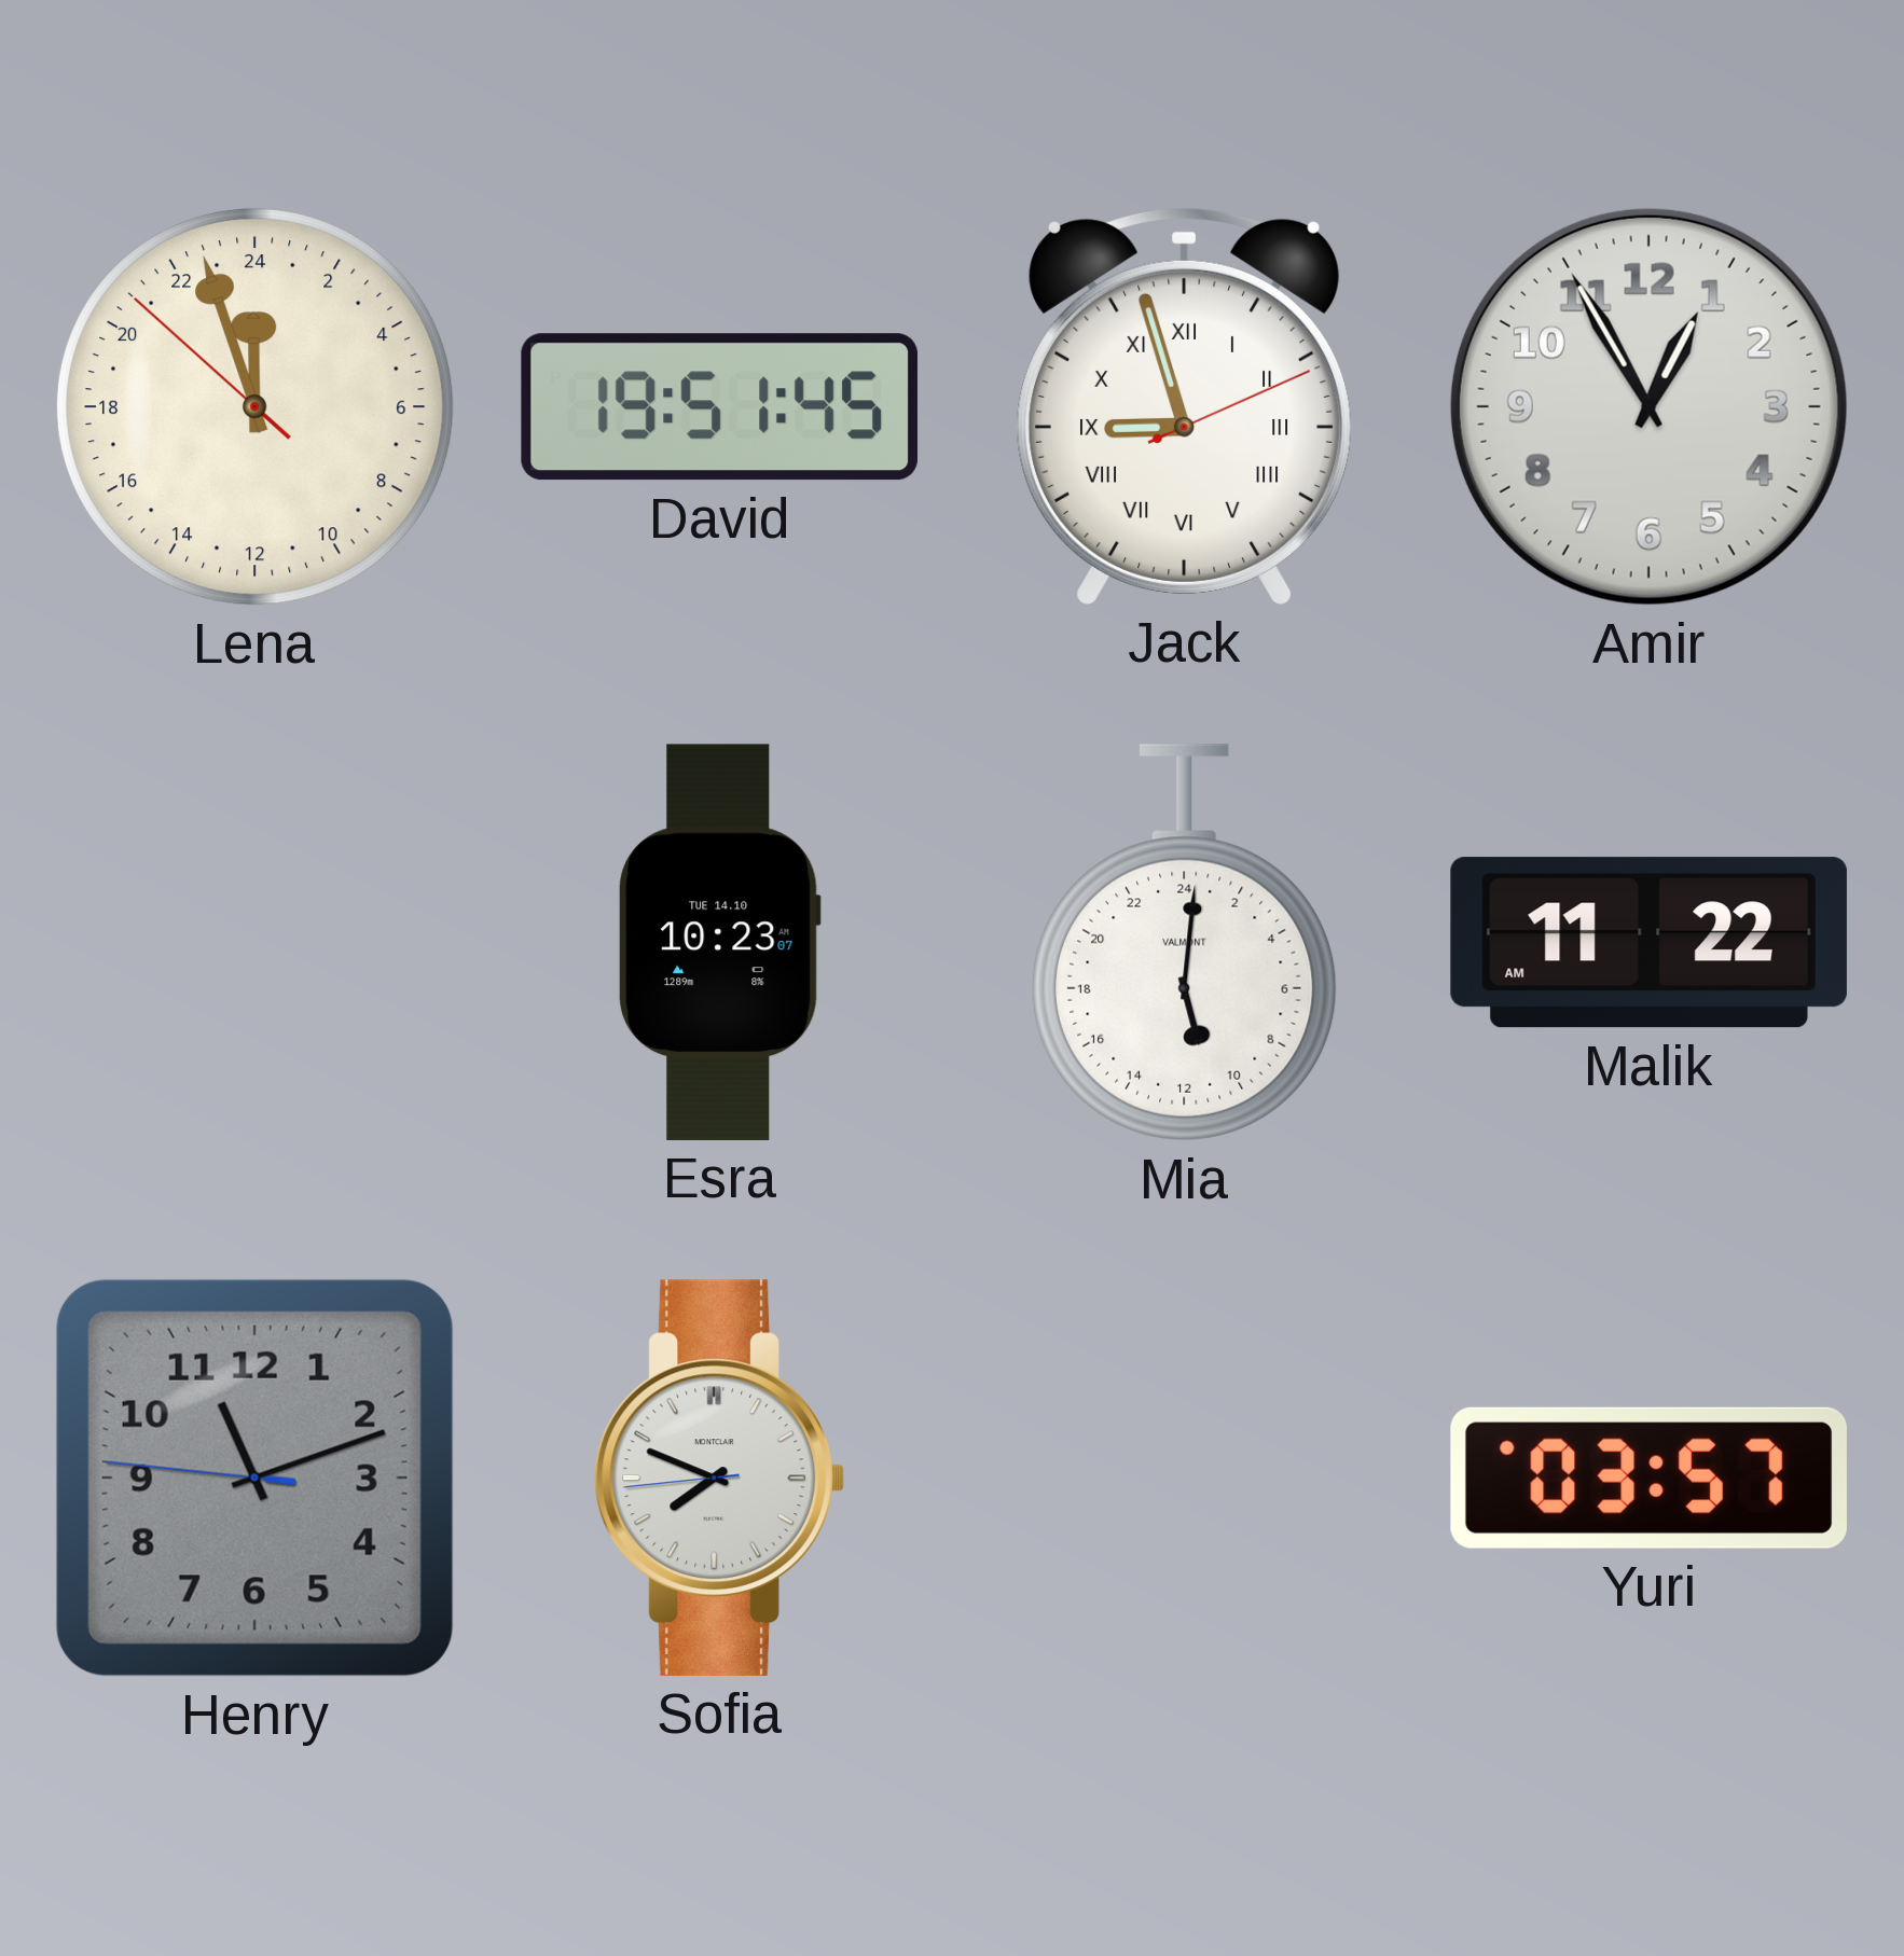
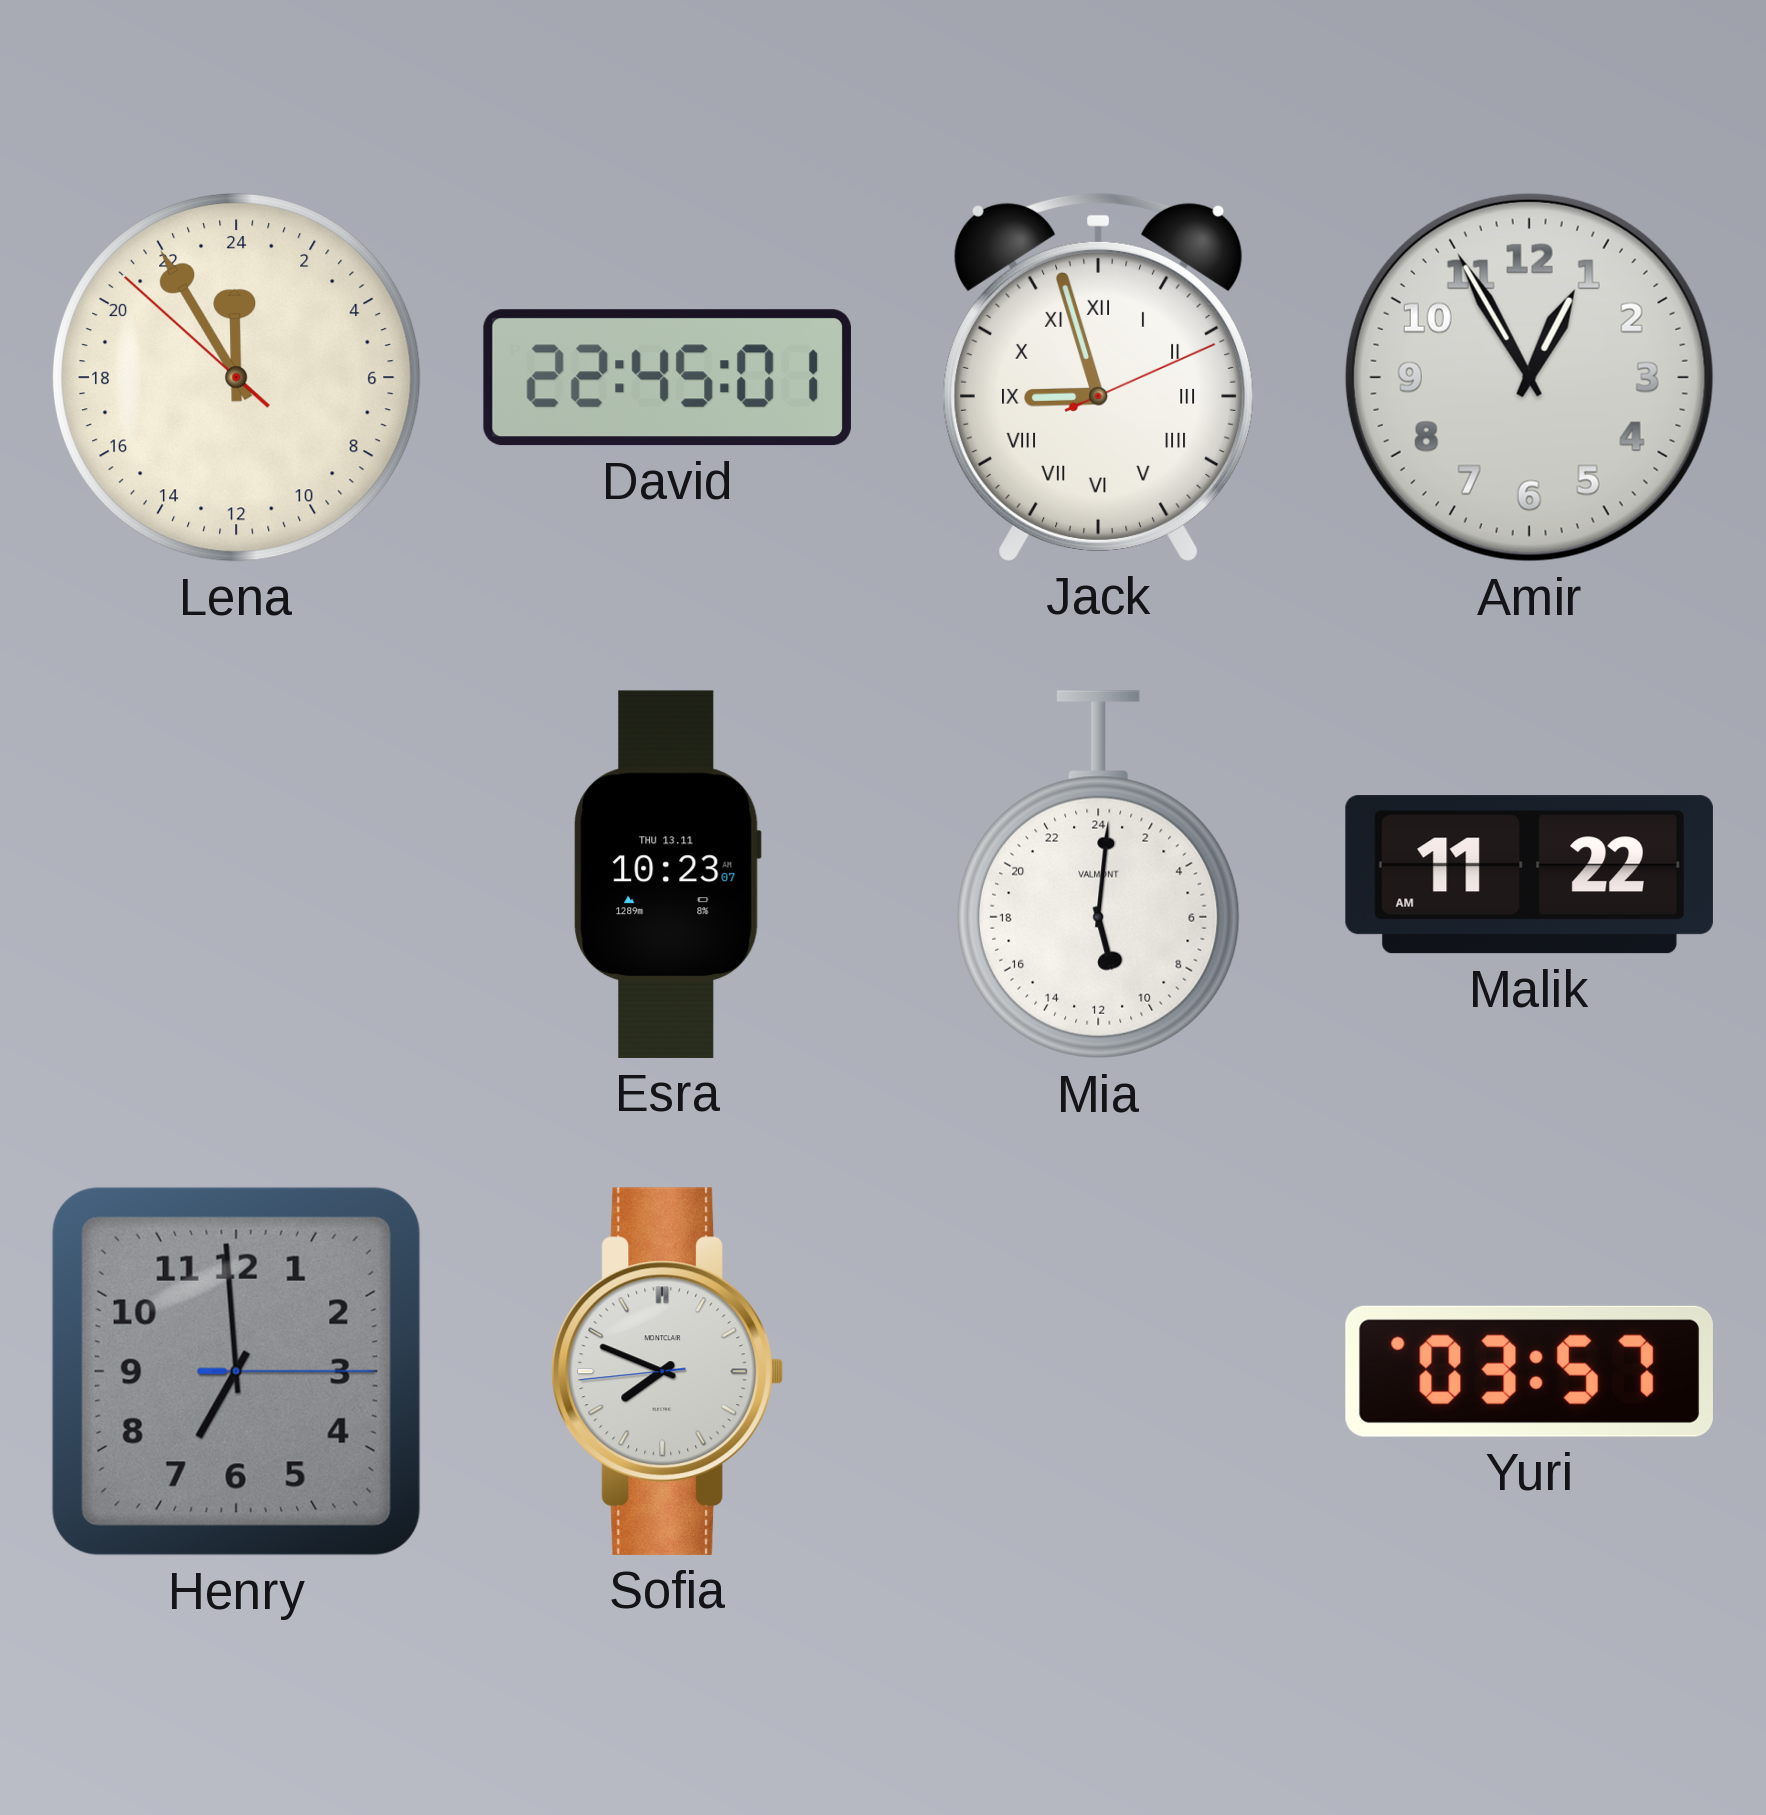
Lena: 23:56 -> 23:54
David: 19:51 -> 22:45
Esra date: TUE 14.10 -> THU 13.11
Henry: 11:11 -> 6:59
